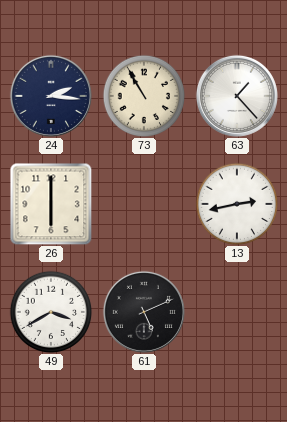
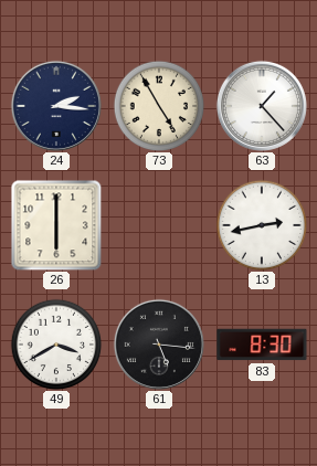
73: 10:55 -> 4:55
61: 5:11 -> 5:16
83: none -> 8:30
